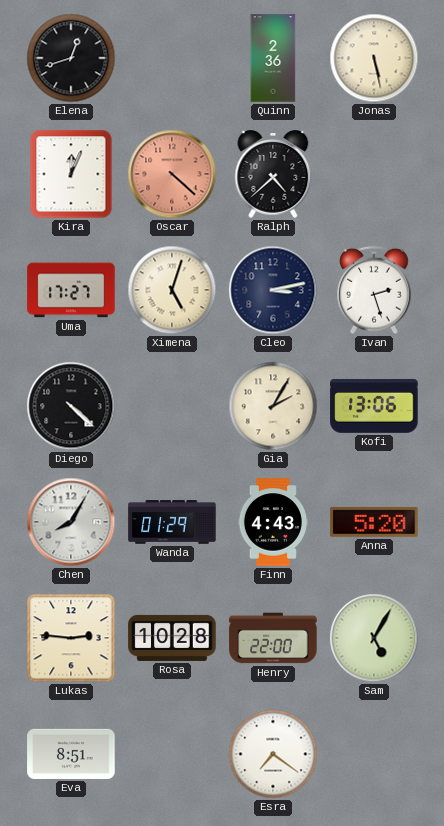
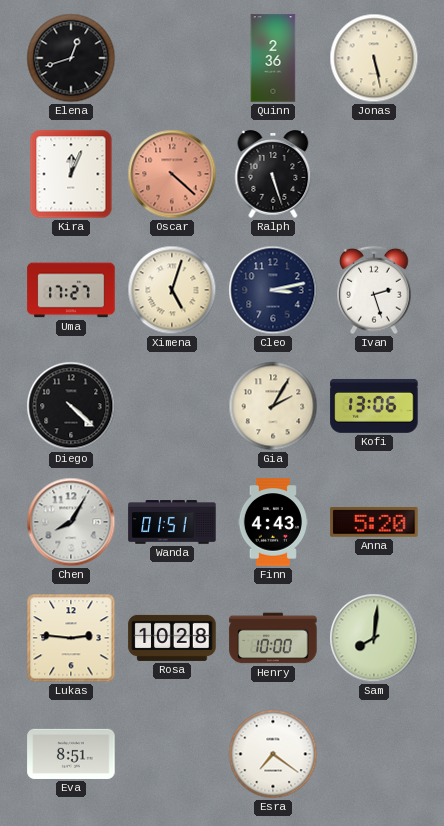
Ralph: 4:38 -> 5:27
Wanda: 01:29 -> 01:51
Henry: 22:00 -> 10:00
Sam: 5:05 -> 8:01
